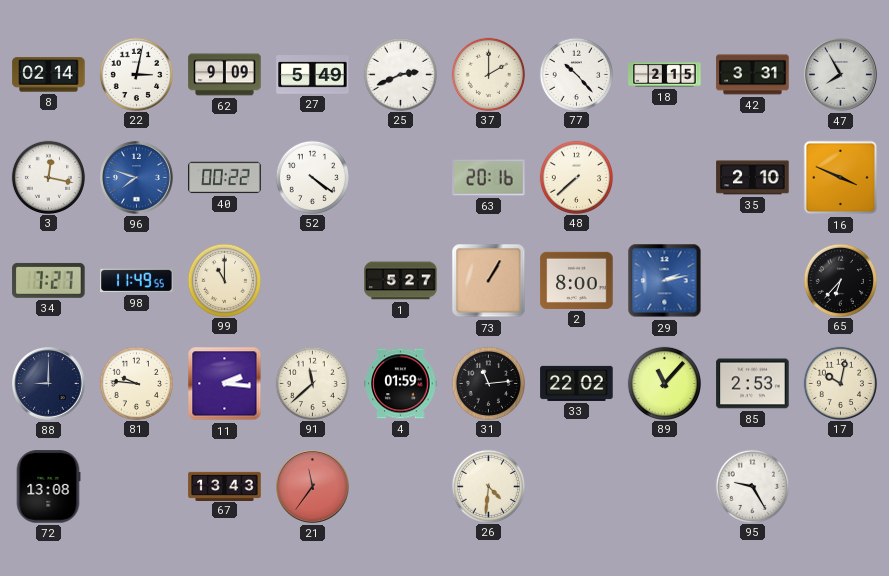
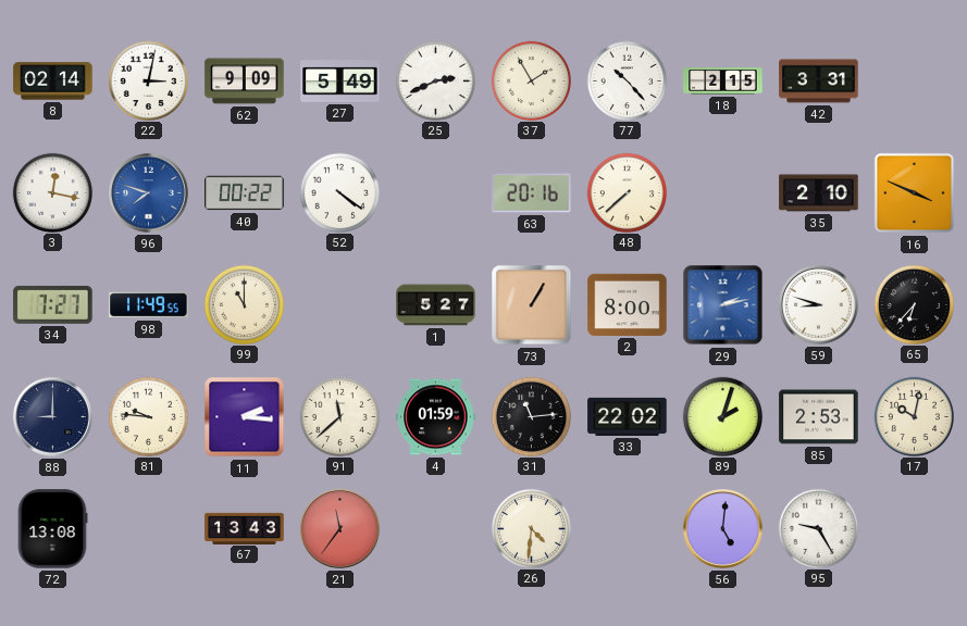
37: 2:00 -> 1:55
47: 7:55 -> none
59: none -> 8:48
89: 11:07 -> 2:03
56: none -> 5:01
